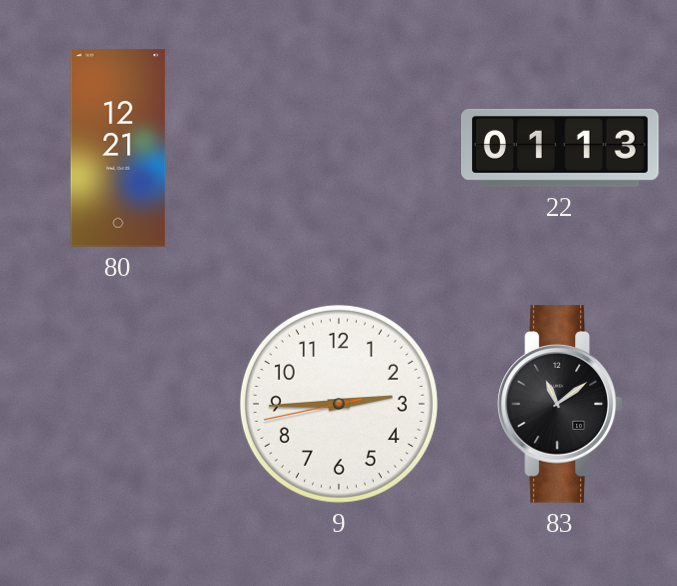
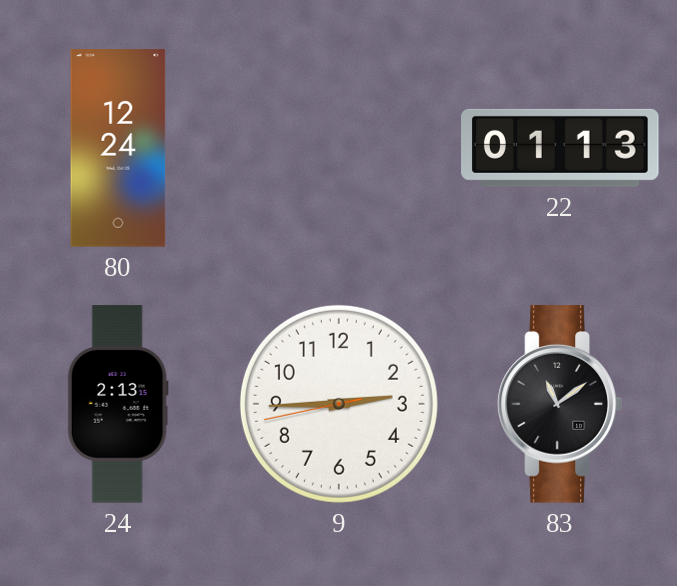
80: 12:21 -> 12:24
24: none -> 2:13
